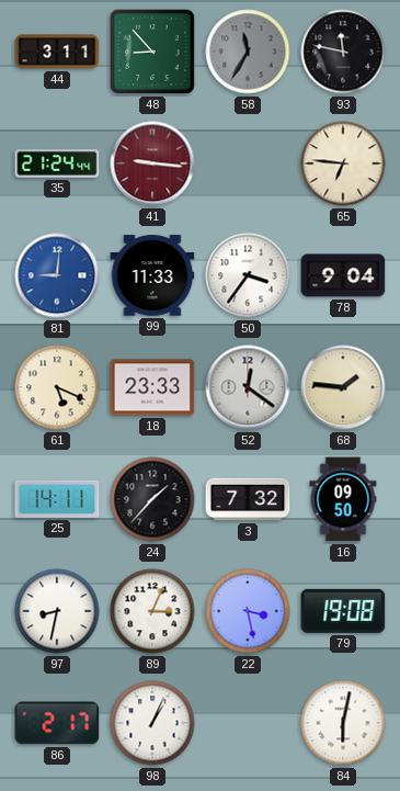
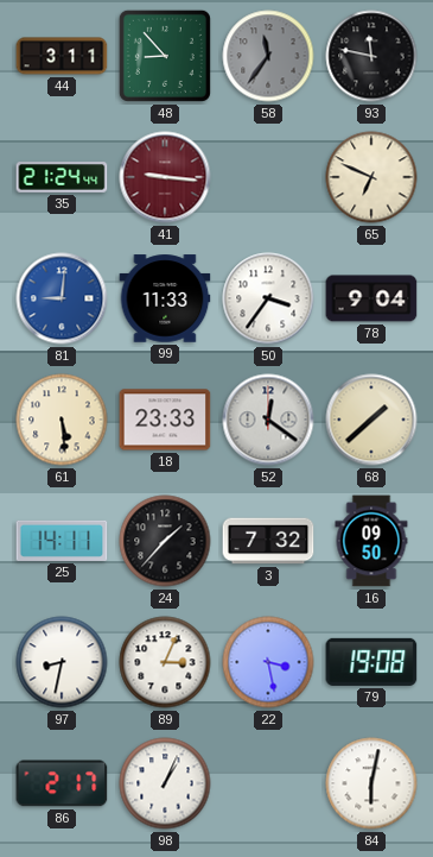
58: 11:35 -> 11:36
65: 6:46 -> 6:49
61: 5:19 -> 5:29
68: 1:46 -> 1:38
